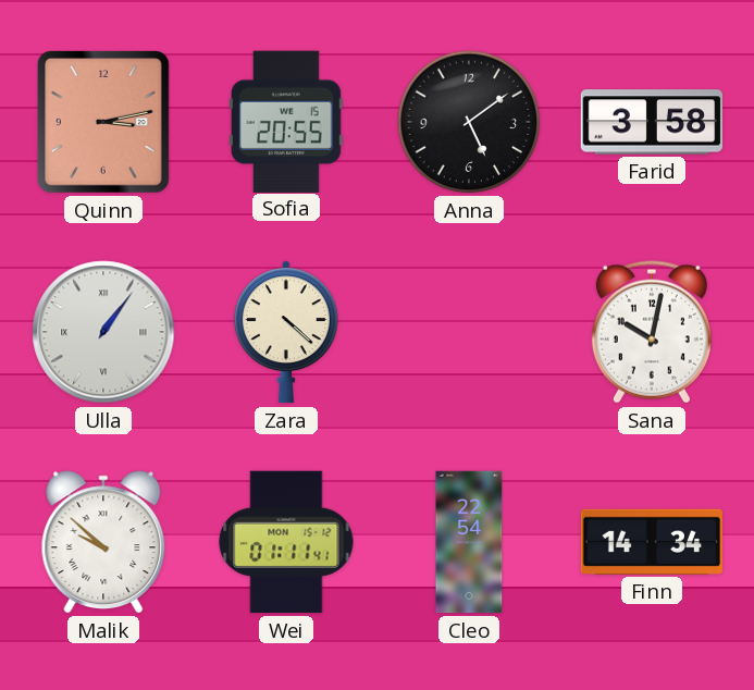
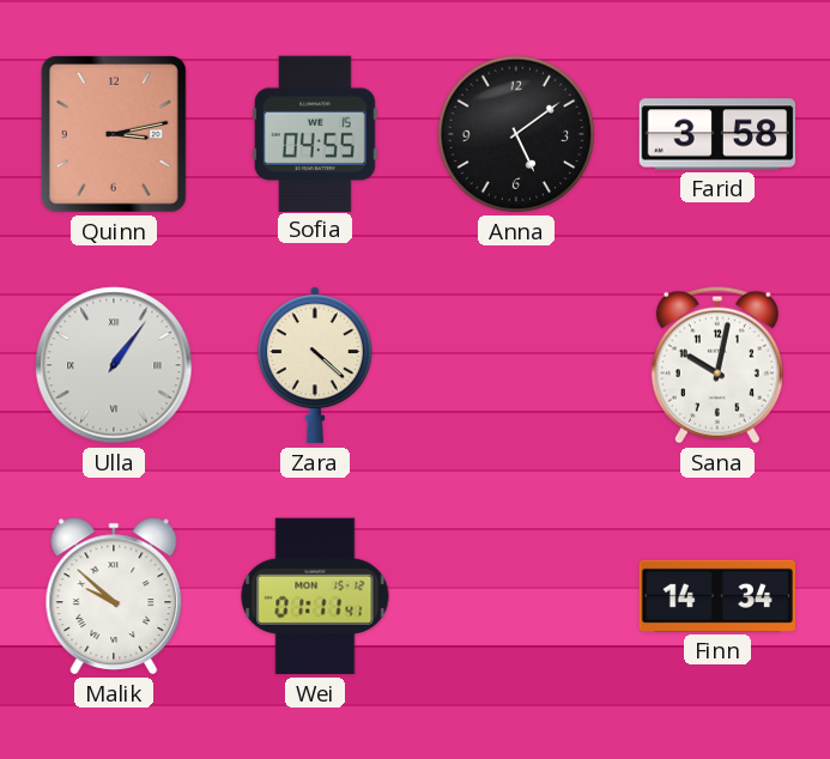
Sofia: 20:55 -> 04:55
Cleo: 22:54 -> none
